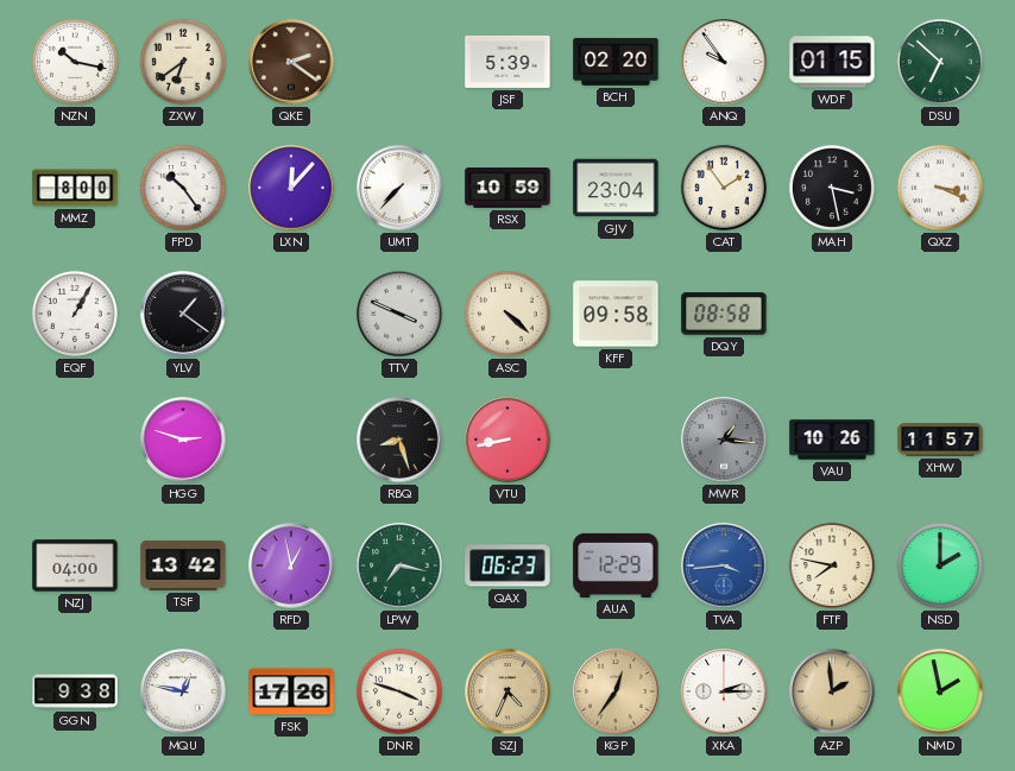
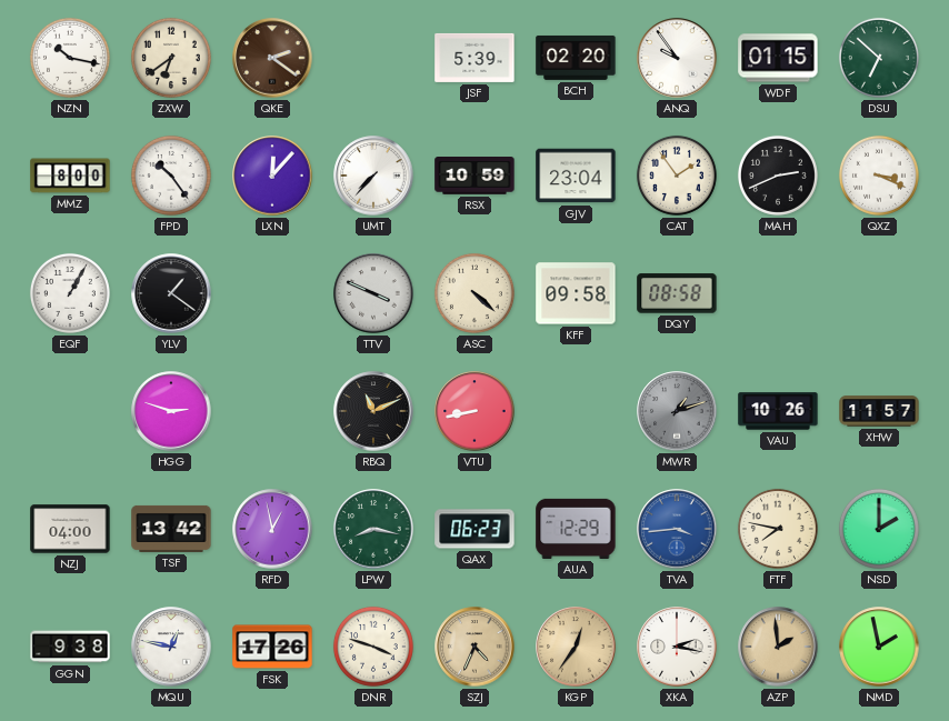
MAH: 3:28 -> 2:41
RBQ: 8:27 -> 11:11
MWR: 1:16 -> 1:12
LPW: 7:17 -> 8:17
XKA: 2:15 -> 2:17
